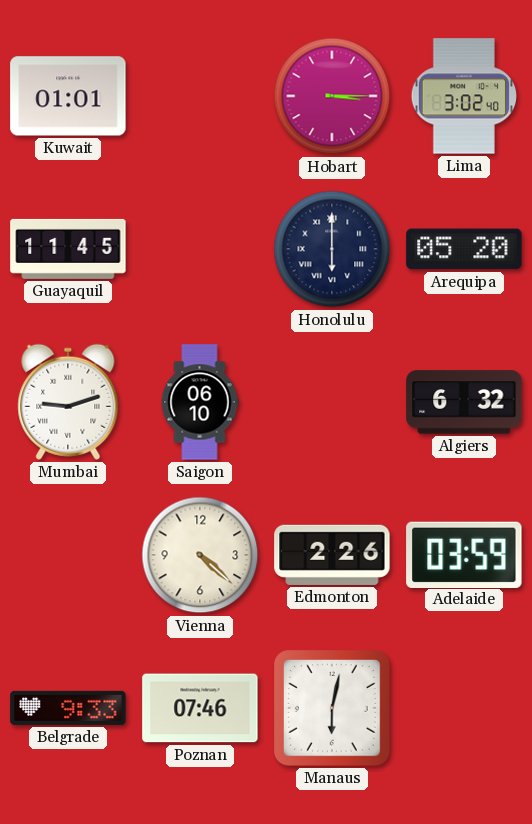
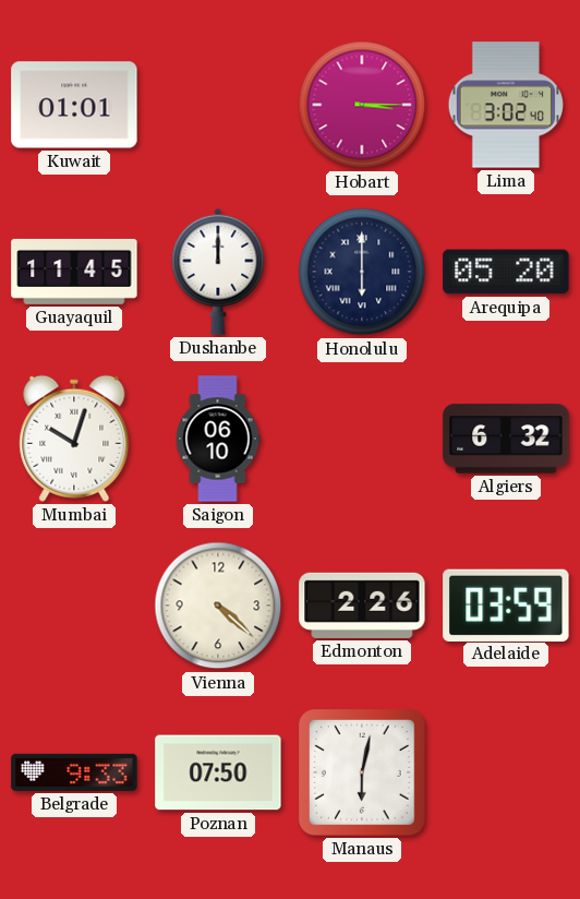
Dushanbe: none -> 12:00
Mumbai: 9:12 -> 10:03
Poznan: 07:46 -> 07:50
